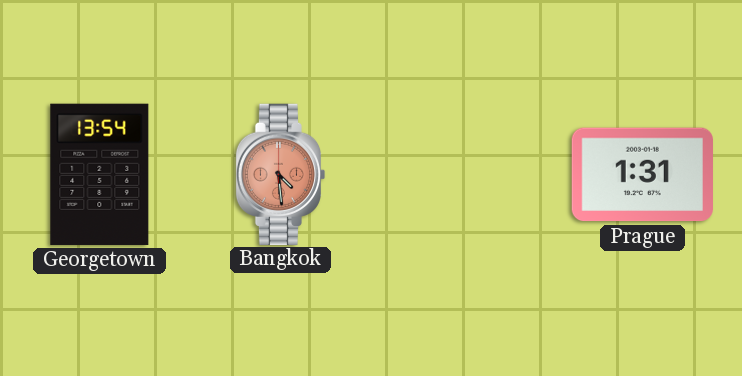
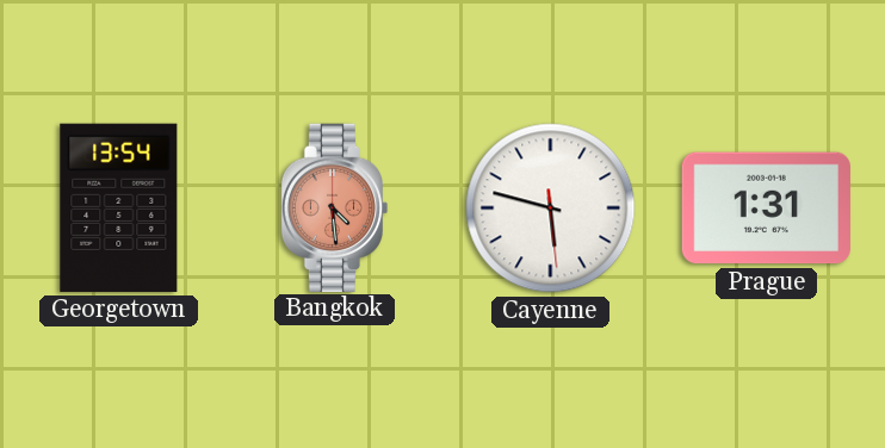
Cayenne: none -> 5:47
